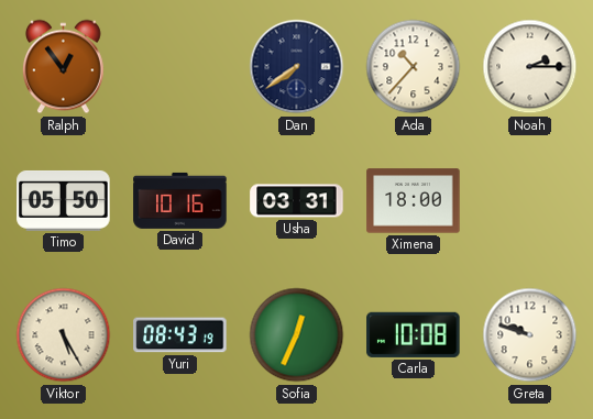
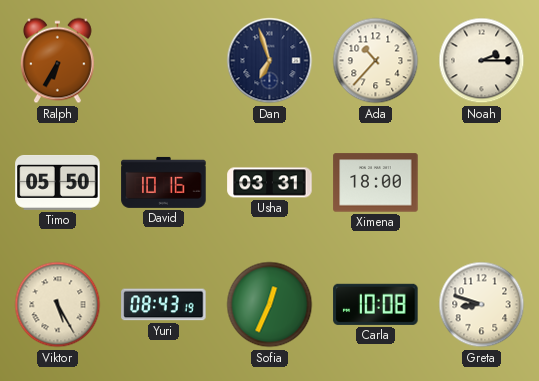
Ralph: 12:54 -> 6:35
Dan: 7:39 -> 6:57
Greta: 9:48 -> 8:48
